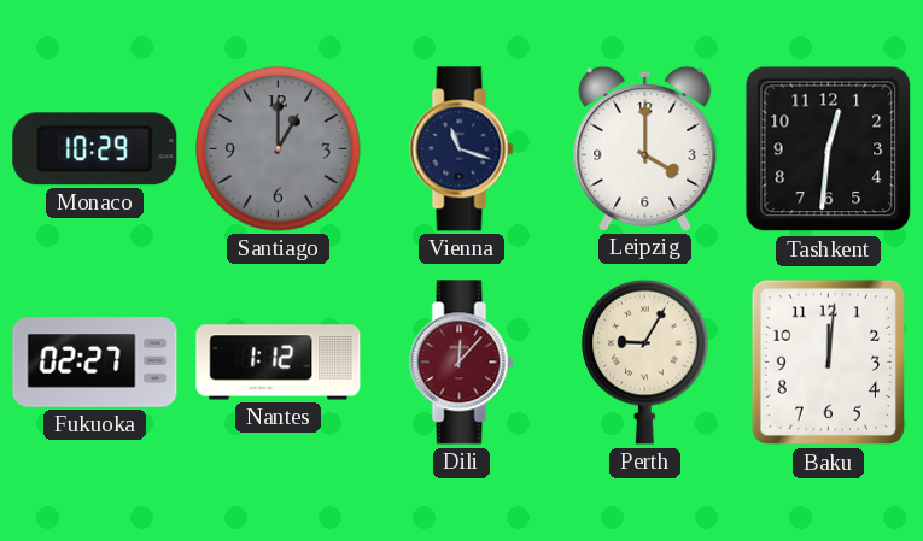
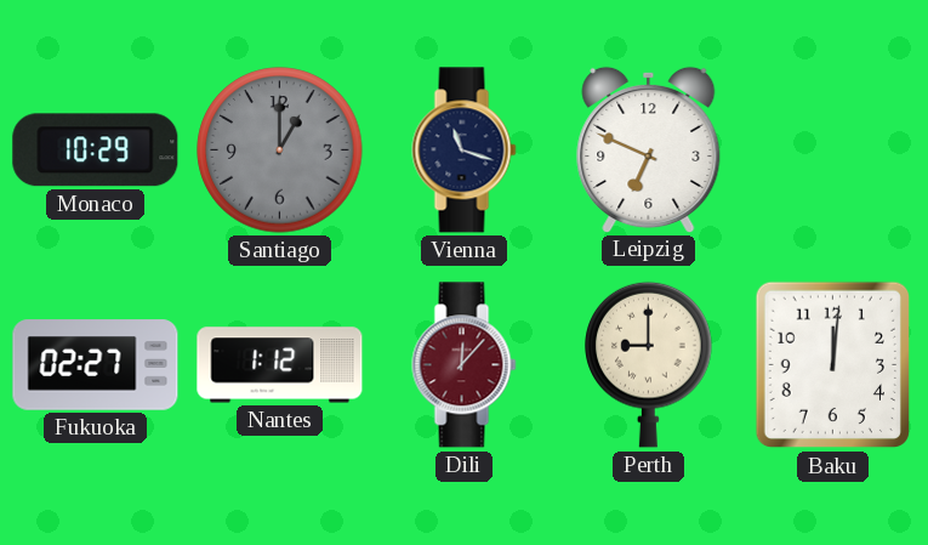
Leipzig: 4:00 -> 6:49
Tashkent: 12:31 -> none
Perth: 9:05 -> 9:00
